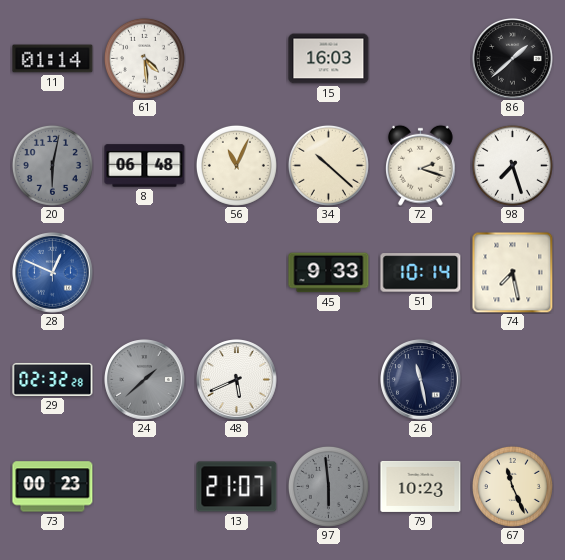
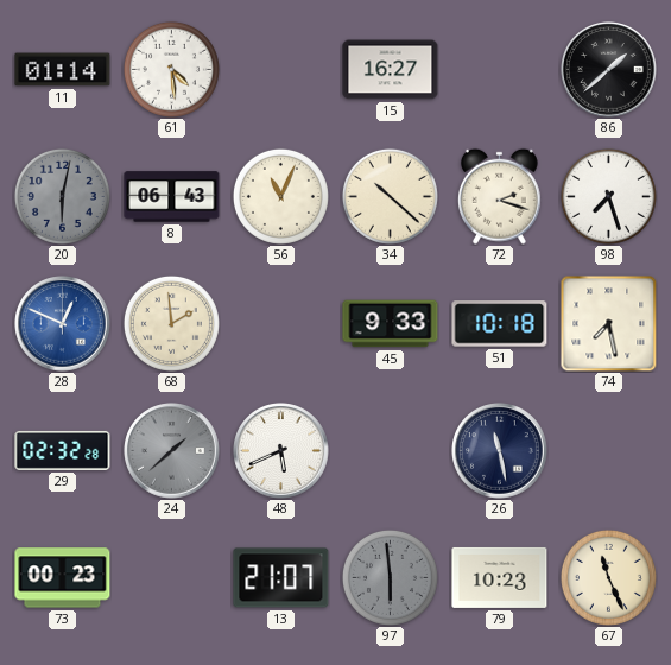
15: 16:03 -> 16:27
8: 06:48 -> 06:43
68: none -> 1:59
51: 10:14 -> 10:18
